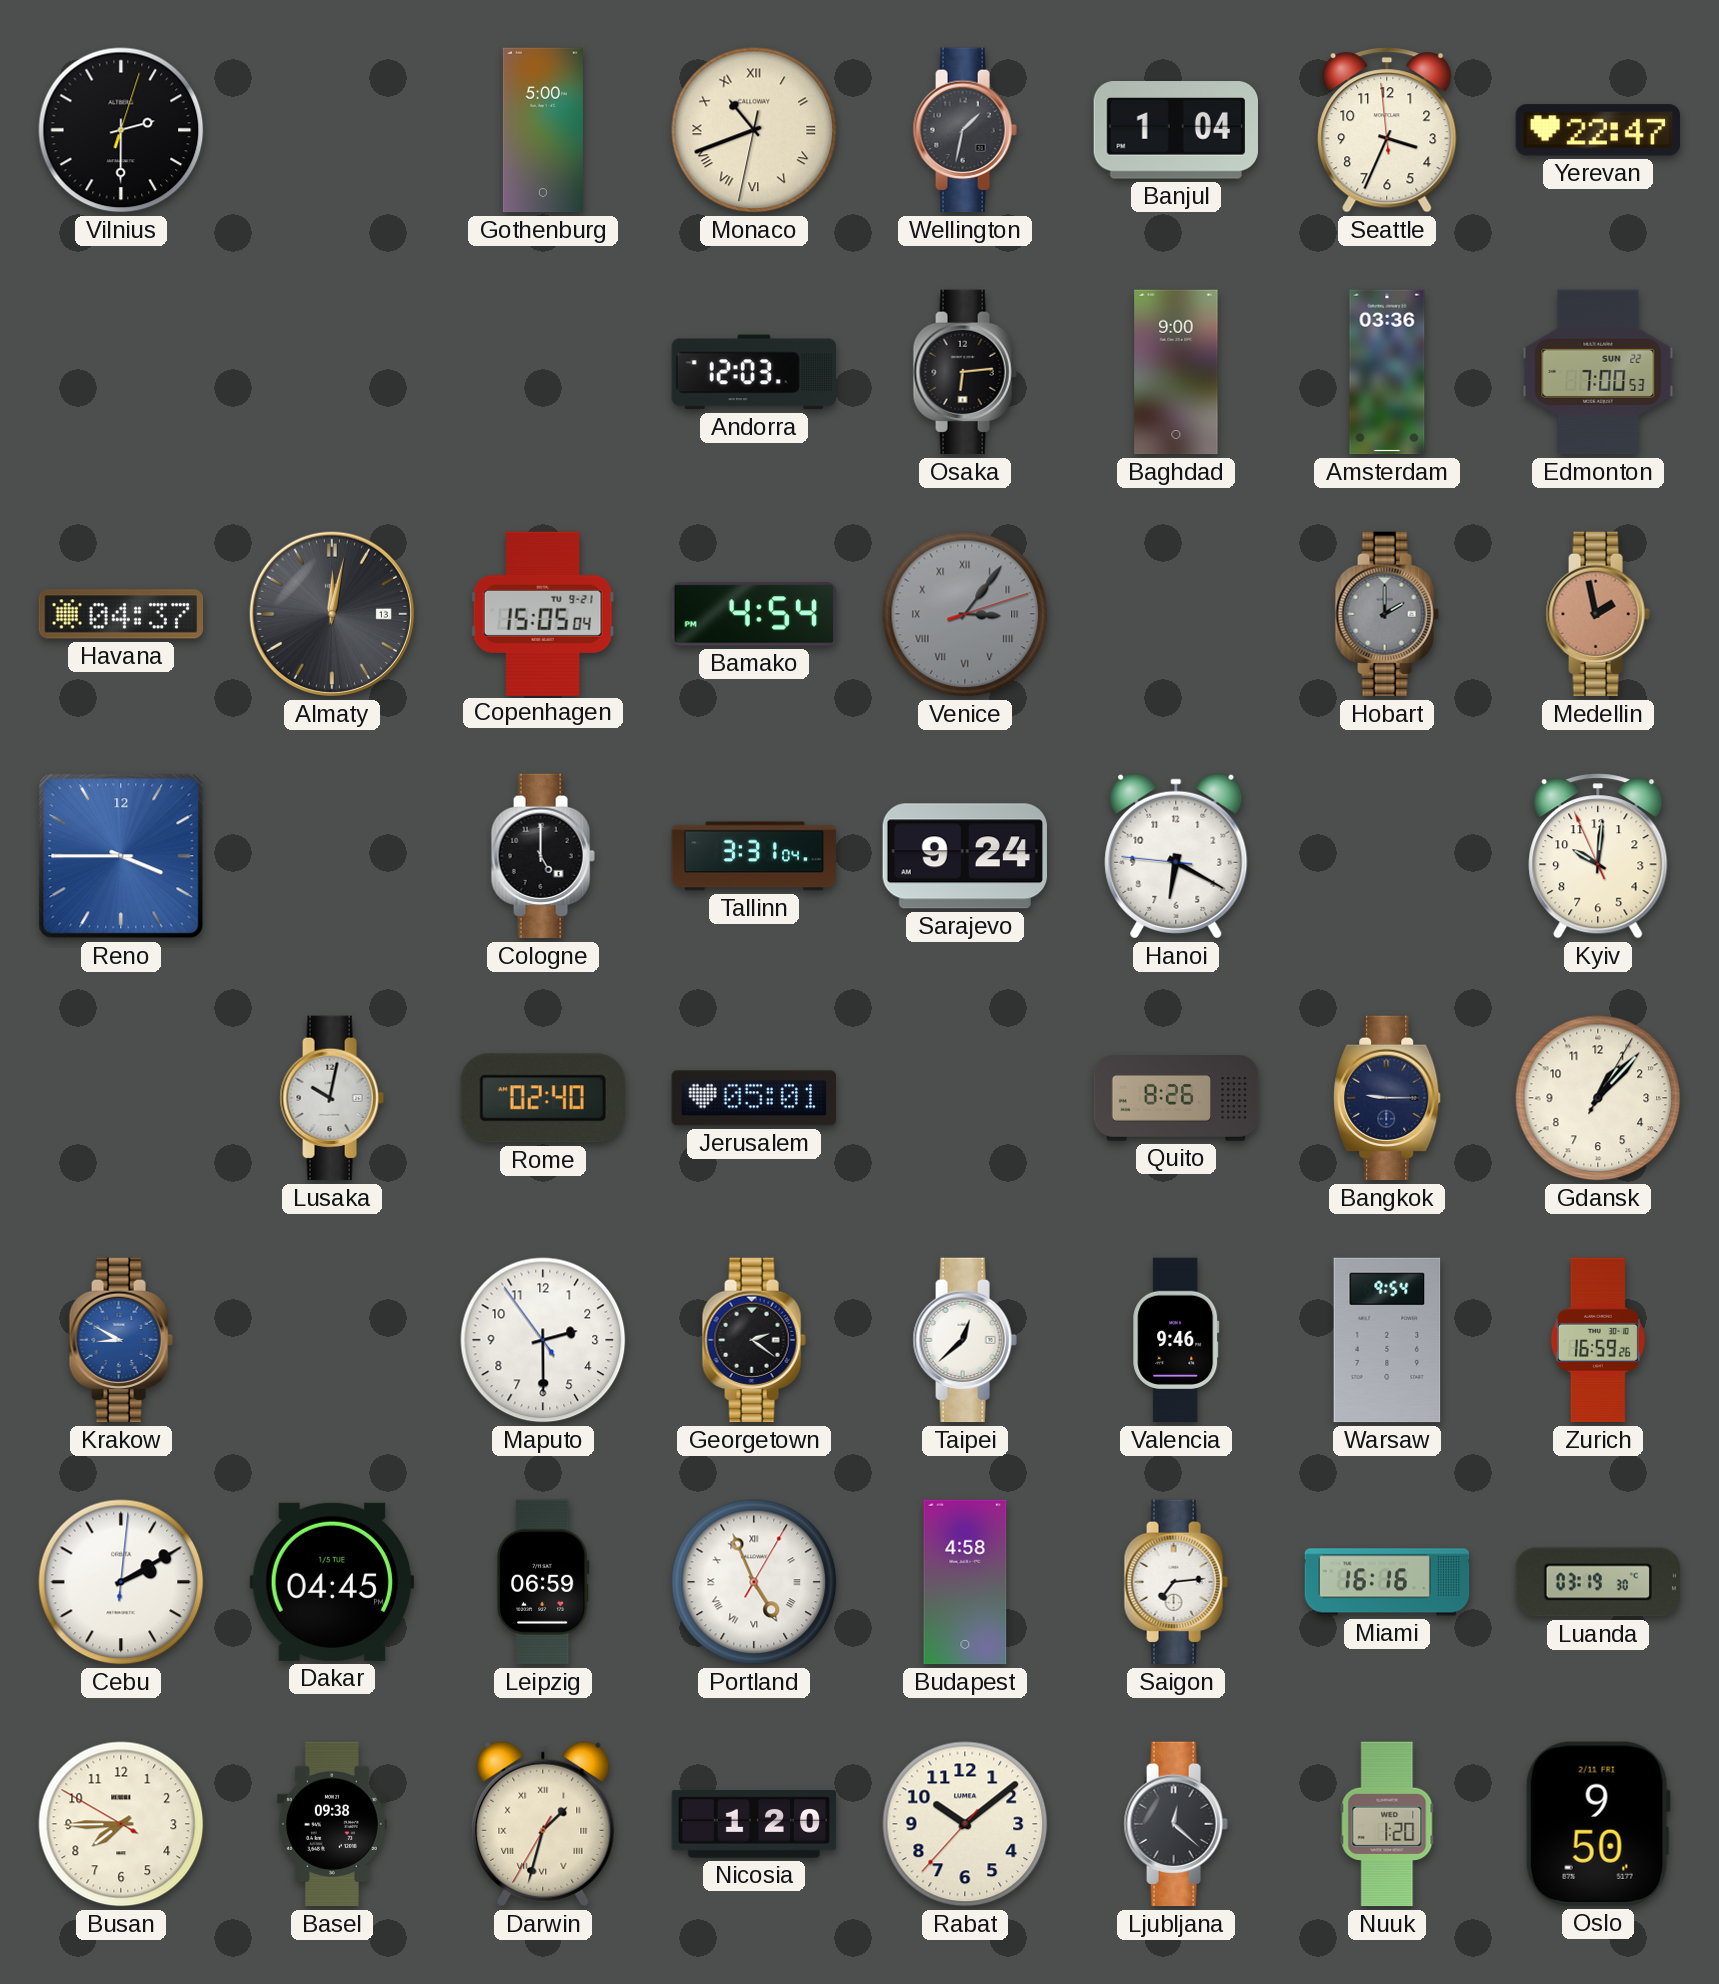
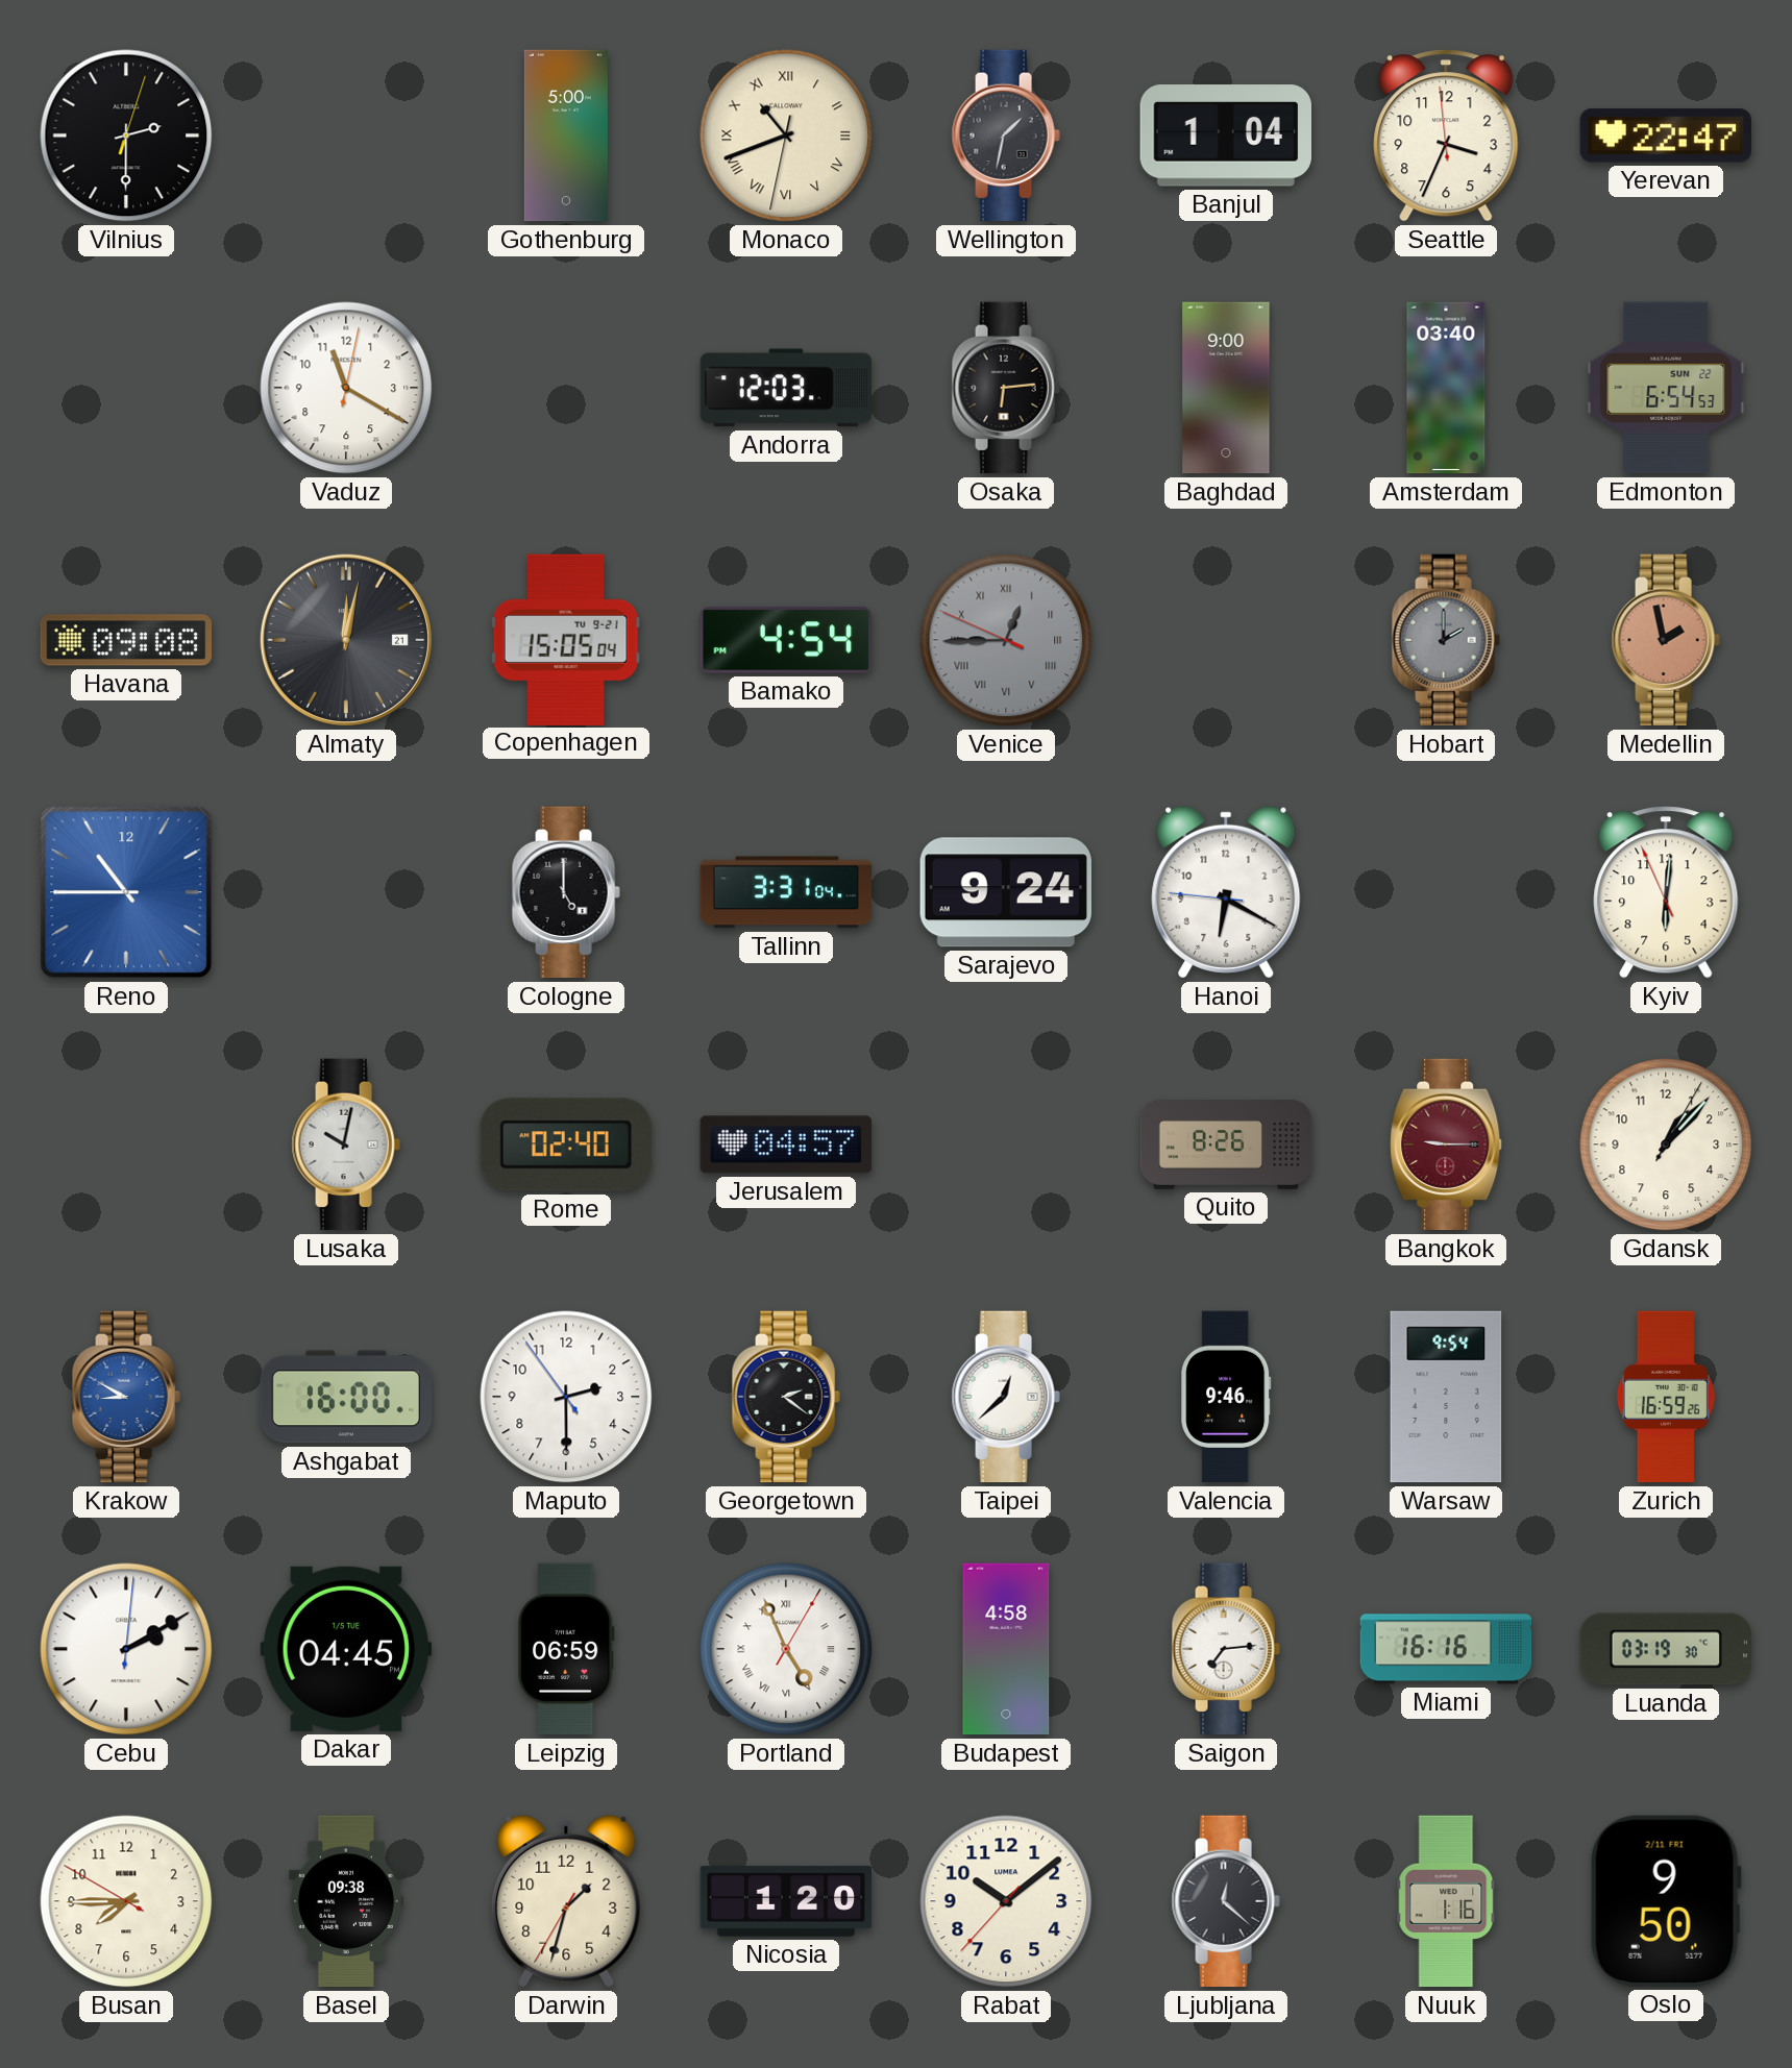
Vaduz: none -> 11:20
Amsterdam: 03:36 -> 03:40
Edmonton: 7:00 -> 6:54
Havana: 04:37 -> 09:08
Almaty date: 13 -> 21
Venice: 3:06 -> 12:44
Reno: 3:45 -> 10:45
Kyiv: 10:00 -> 6:00
Jerusalem: 05:01 -> 04:57
Bangkok dial: navy -> burgundy
Ashgabat: none -> 16:00
Darwin numerals: Roman -> Arabic
Nuuk: 1:20 -> 1:16
